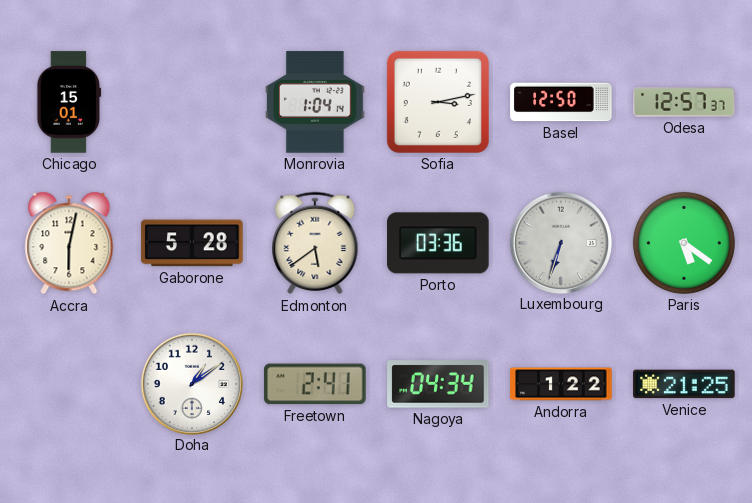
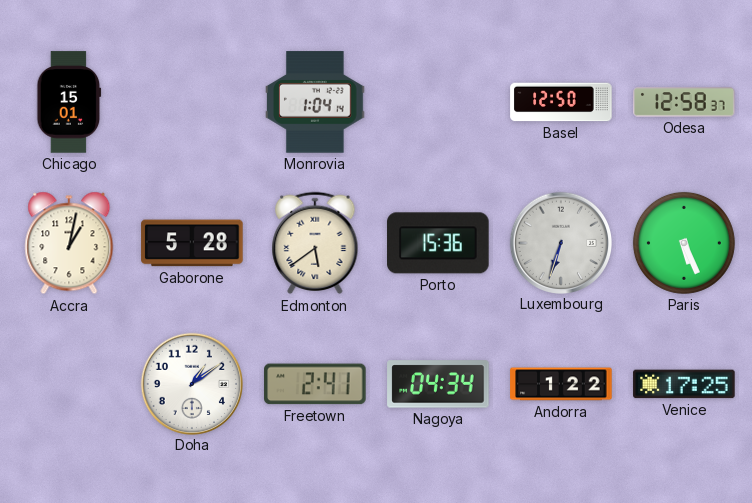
Sofia: 3:13 -> none
Odesa: 12:57 -> 12:58
Accra: 6:02 -> 1:02
Porto: 03:36 -> 15:36
Paris: 5:21 -> 5:26
Venice: 21:25 -> 17:25
